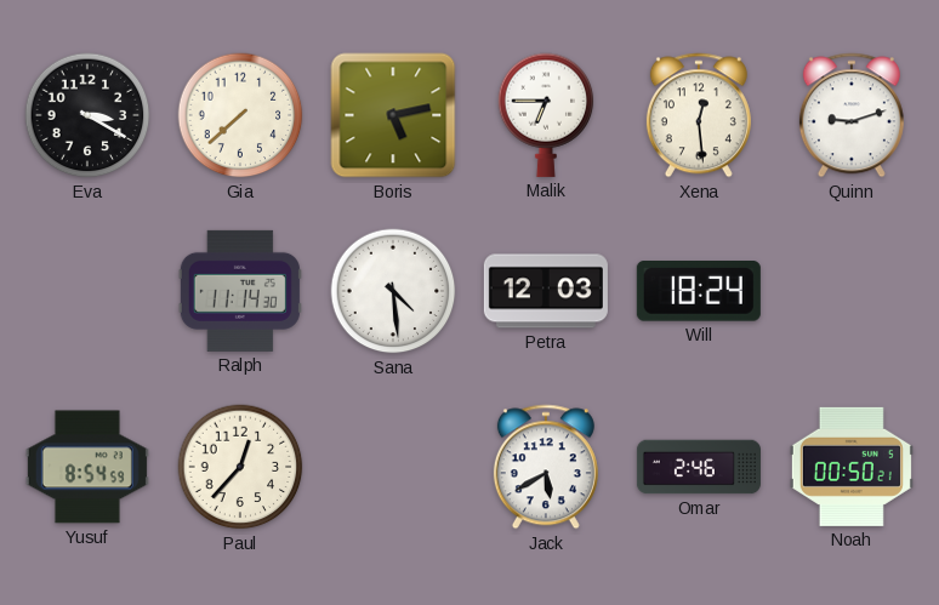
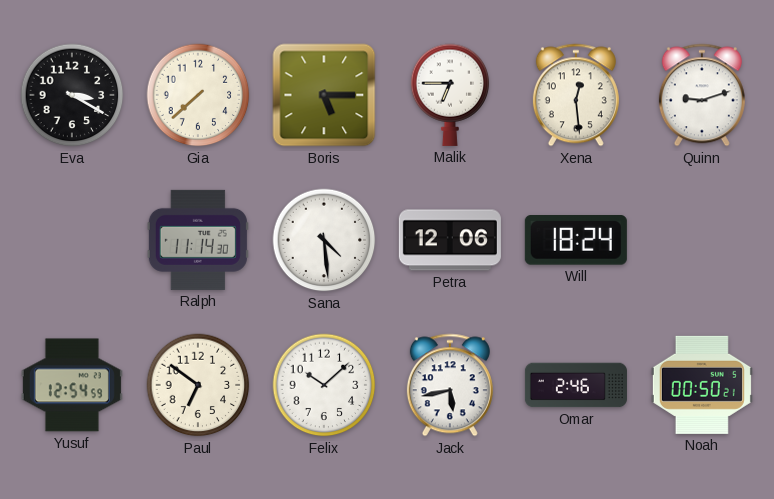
Boris: 5:13 -> 5:15
Petra: 12:03 -> 12:06
Yusuf: 8:54 -> 12:54
Paul: 12:37 -> 6:51
Felix: none -> 10:08
Jack: 5:40 -> 5:43
